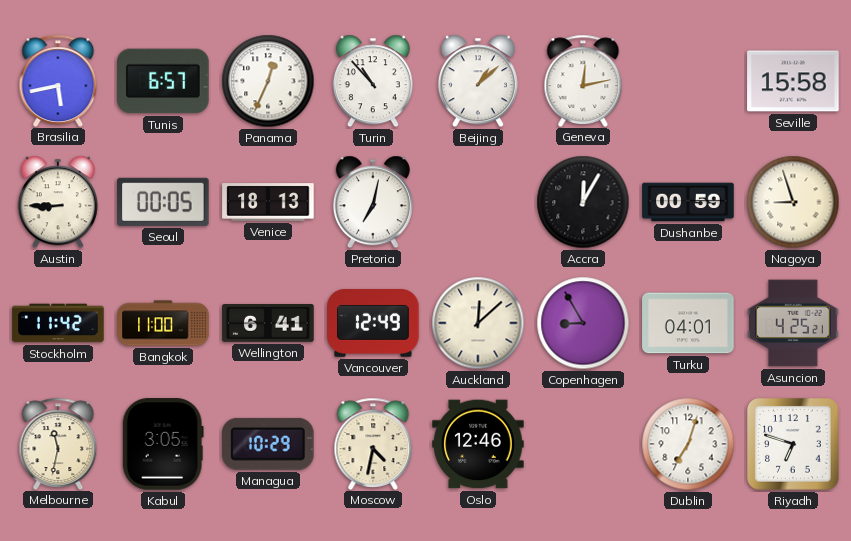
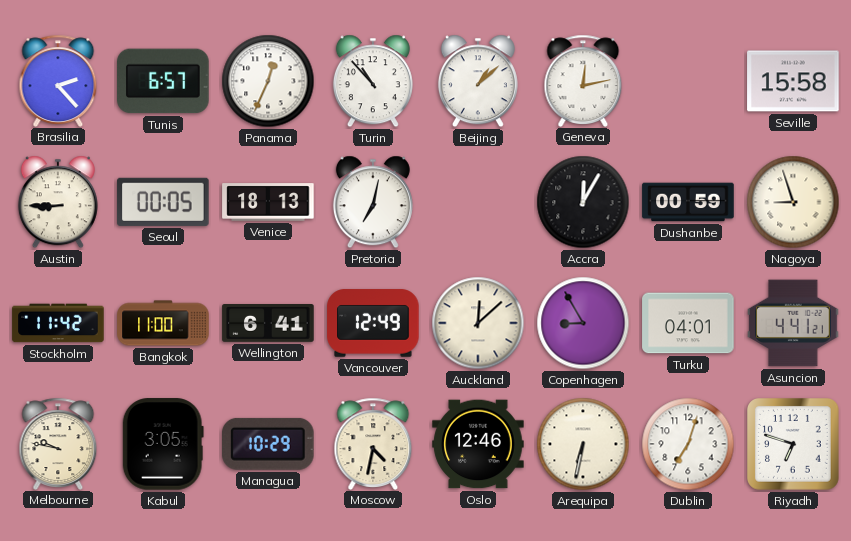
Brasilia: 5:43 -> 2:23
Asuncion: 4:25 -> 4:41
Melbourne: 11:32 -> 9:47
Arequipa: none -> 6:32
